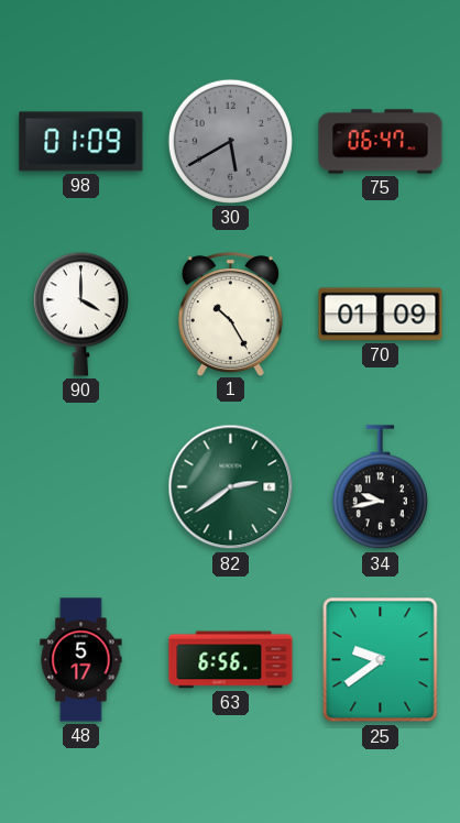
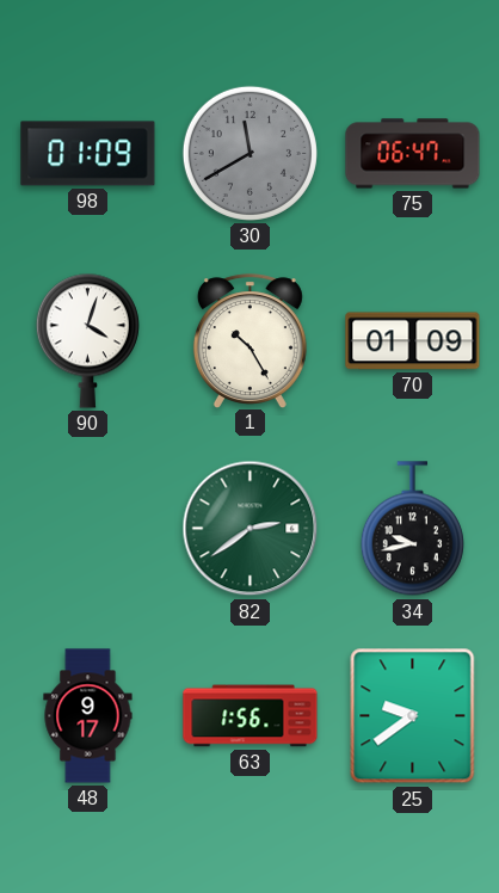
30: 5:40 -> 11:40
90: 4:00 -> 4:03
48: 5:17 -> 9:17
63: 6:56 -> 1:56
